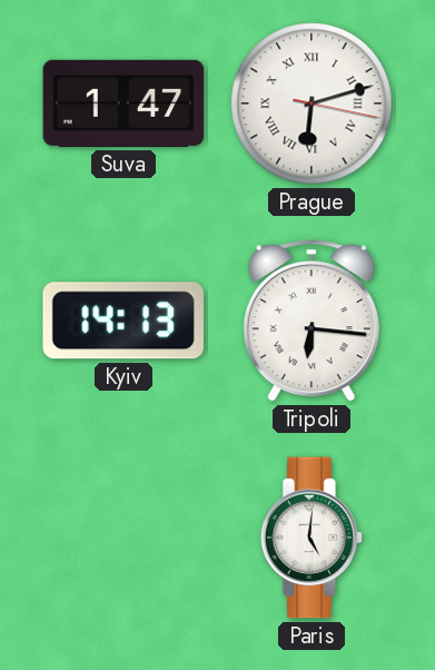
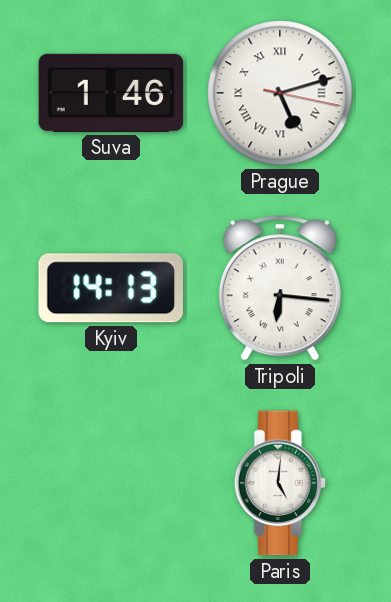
Suva: 1:47 -> 1:46
Prague: 6:12 -> 5:12
